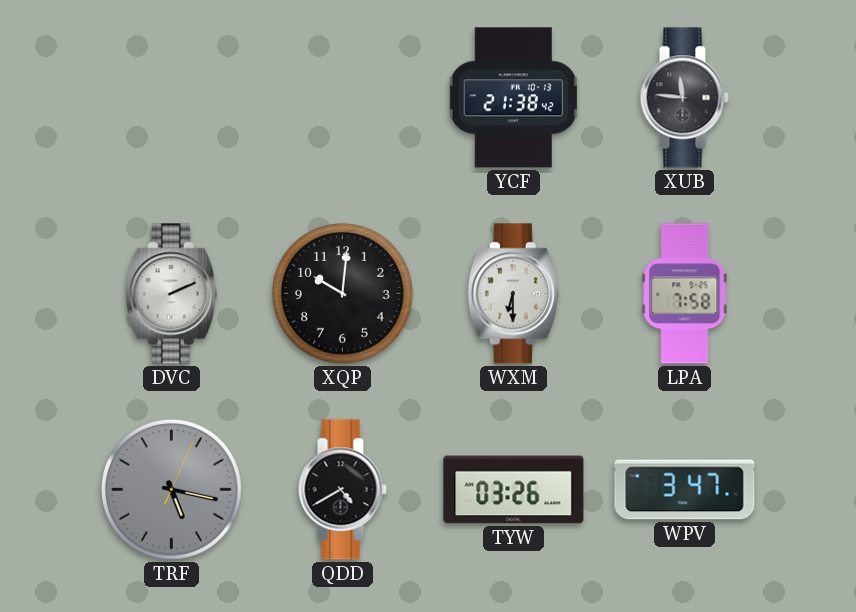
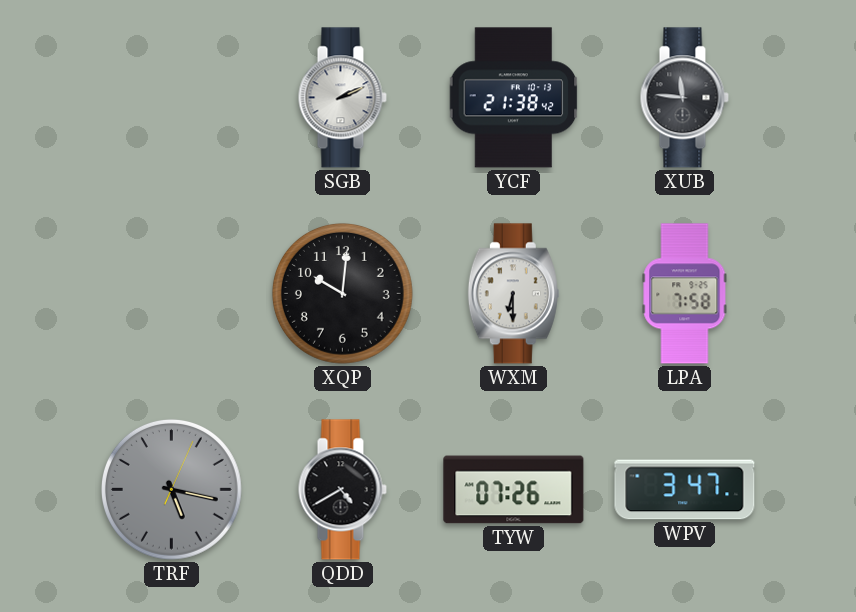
SGB: none -> 2:11
DVC: 2:11 -> none
TYW: 03:26 -> 07:26
